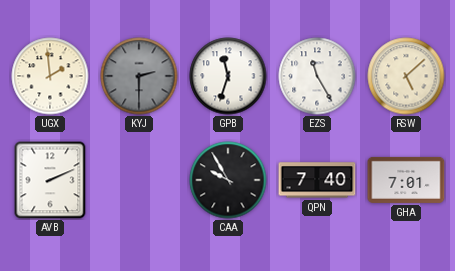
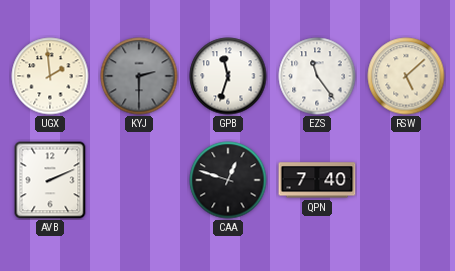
EZS: 11:25 -> 11:24
CAA: 9:55 -> 12:48
GHA: 7:01 -> none
